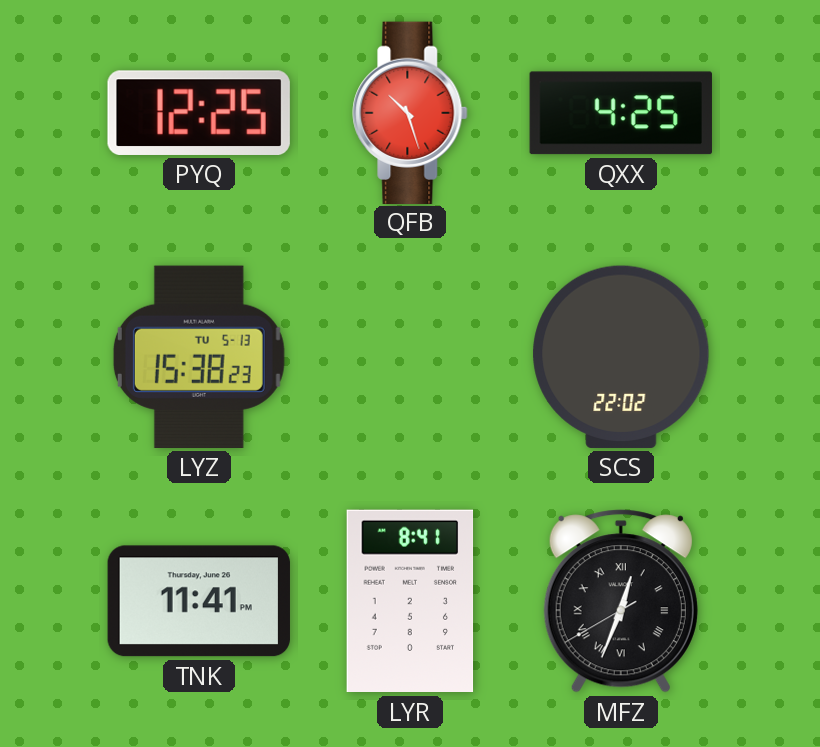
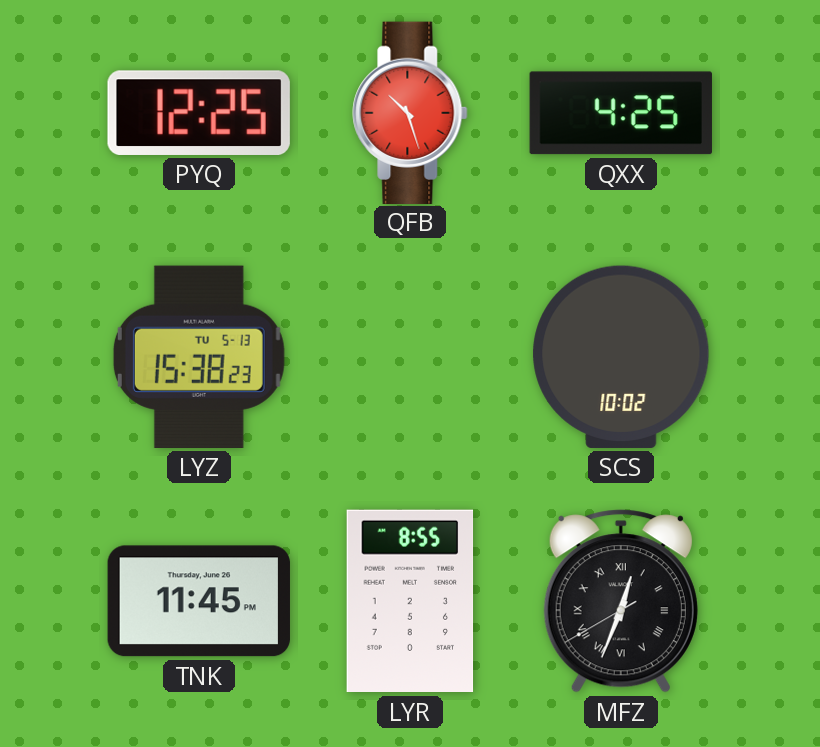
SCS: 22:02 -> 10:02
TNK: 11:41 -> 11:45
LYR: 8:41 -> 8:55
